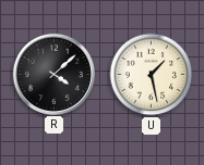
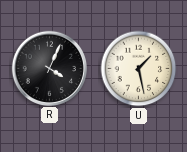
R: 4:08 -> 4:04
